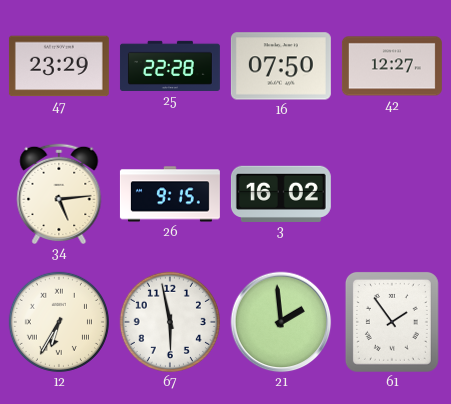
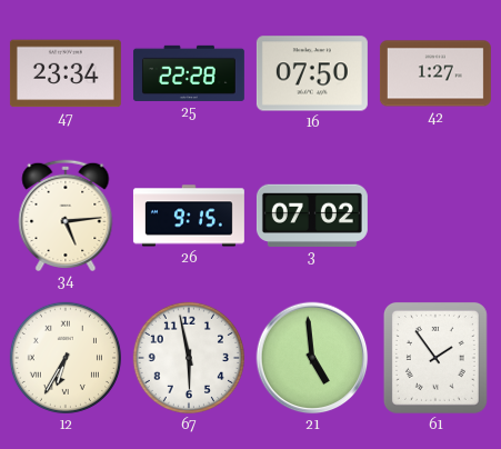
47: 23:29 -> 23:34
42: 12:27 -> 1:27
3: 16:02 -> 07:02
21: 1:59 -> 4:59
